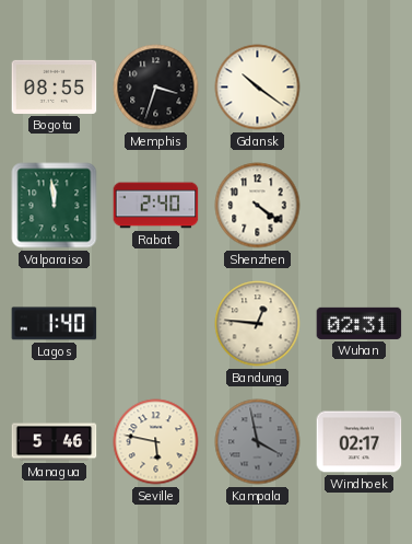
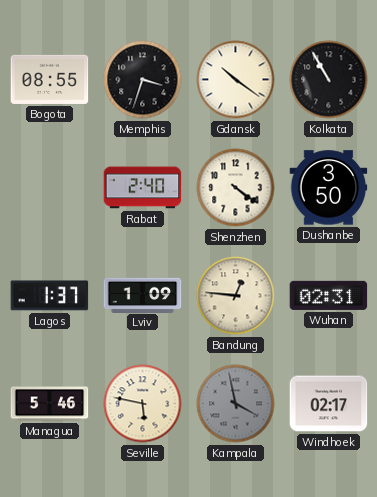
Kolkata: none -> 10:55
Valparaiso: 11:59 -> none
Dushanbe: none -> 3:50
Lagos: 1:40 -> 1:37
Lviv: none -> 1:09
